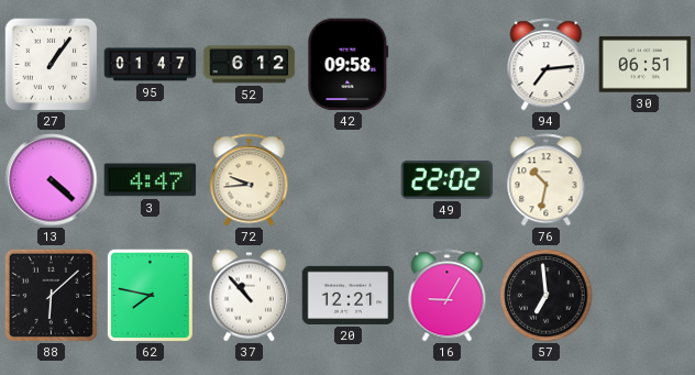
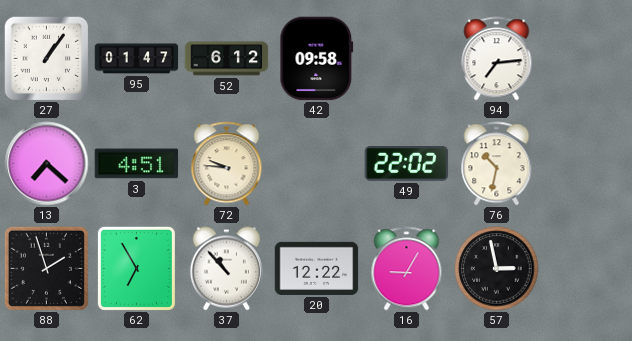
30: 06:51 -> none
13: 4:22 -> 7:22
3: 4:47 -> 4:51
72: 9:44 -> 9:46
88: 6:08 -> 1:57
62: 7:47 -> 6:55
20: 12:21 -> 12:22
57: 6:59 -> 2:58
